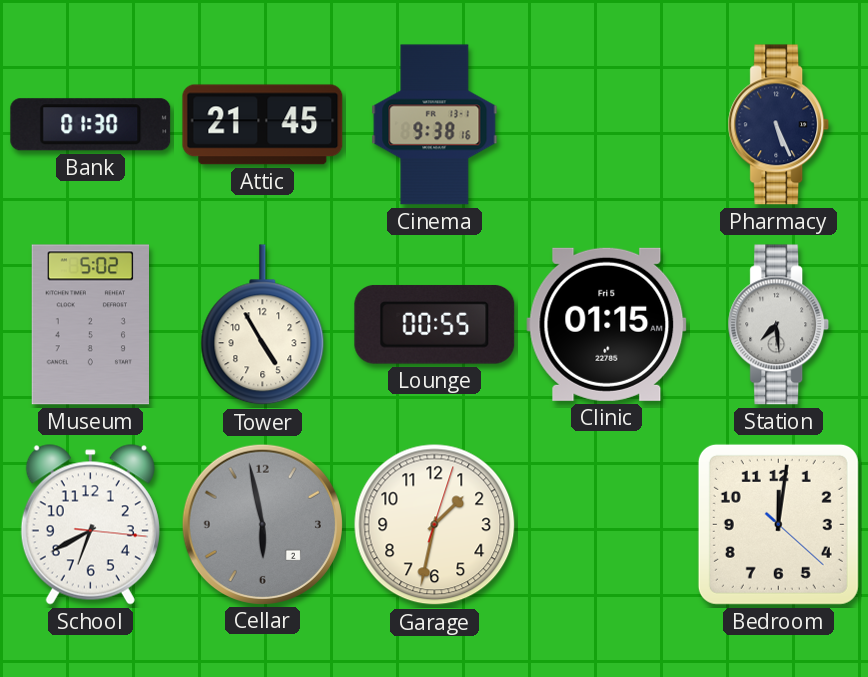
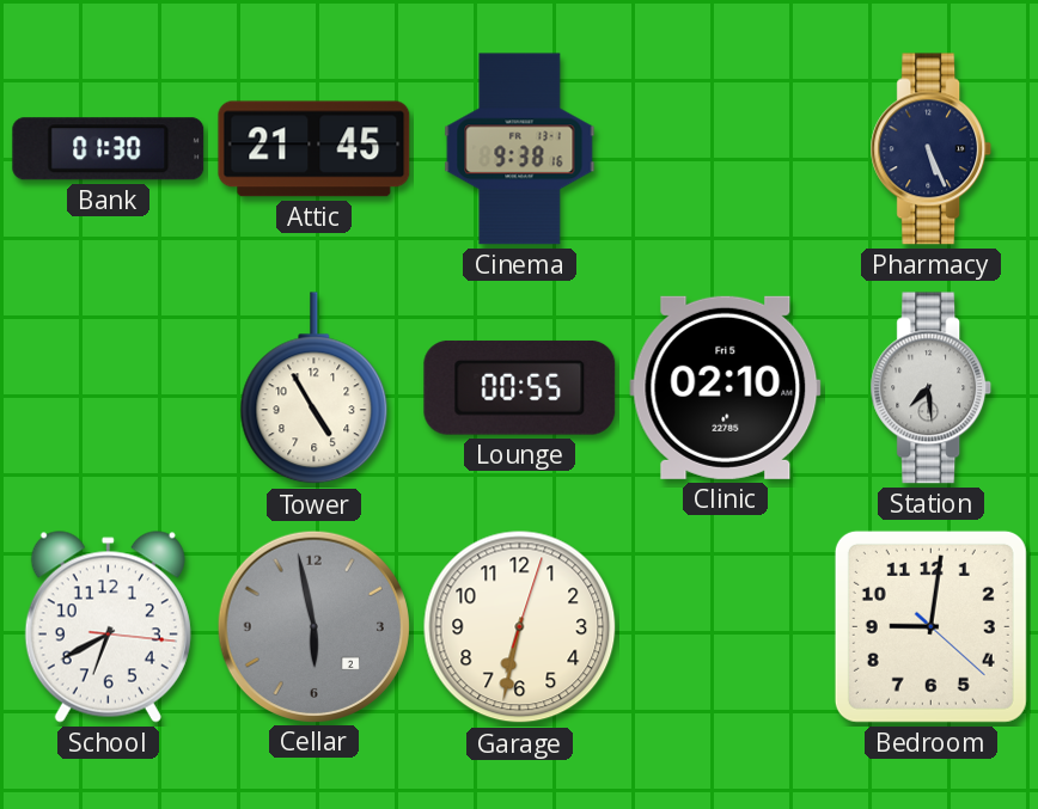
Museum: 5:02 -> none
Clinic: 01:15 -> 02:10
Garage: 1:32 -> 6:32
Bedroom: 12:01 -> 9:01
